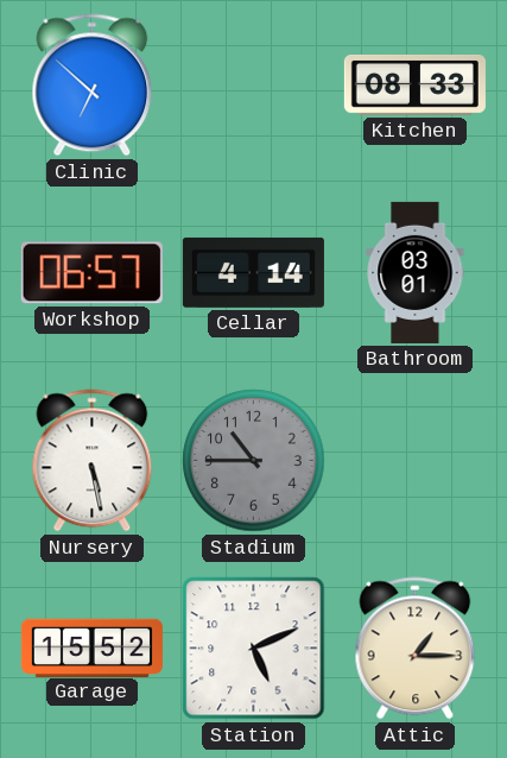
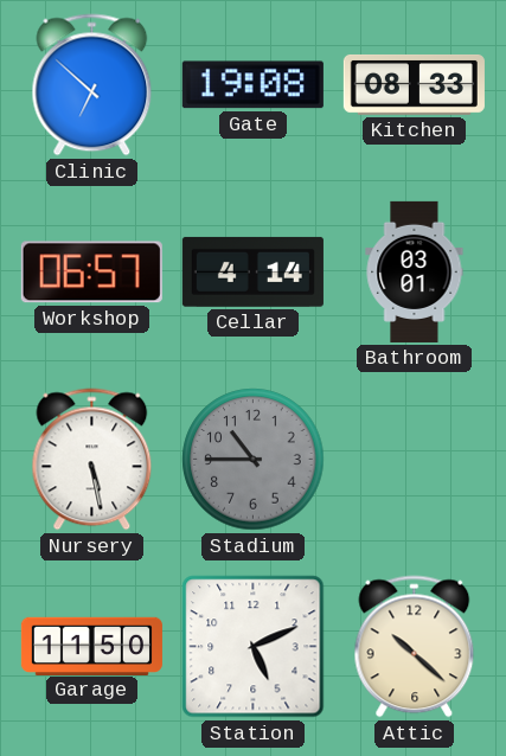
Gate: none -> 19:08
Garage: 15:52 -> 11:50
Attic: 1:15 -> 10:22
